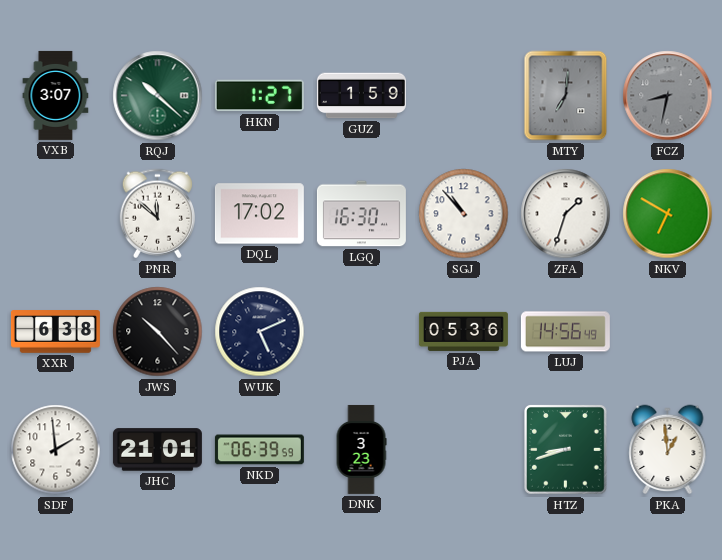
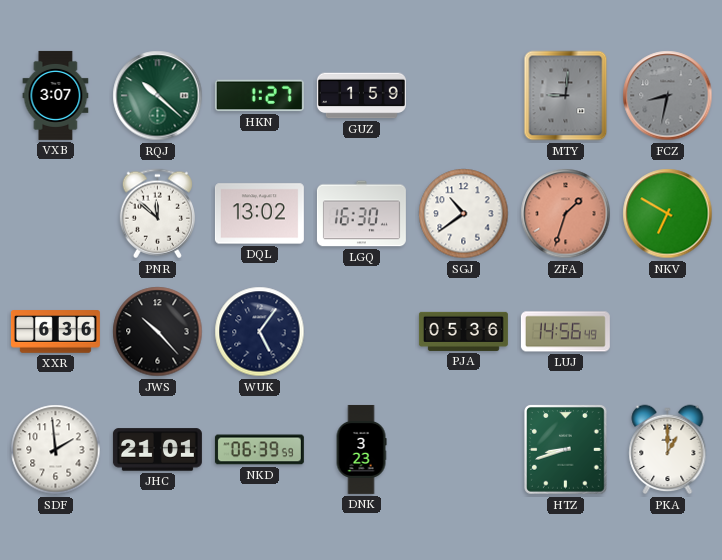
MTY: 7:01 -> 9:01
DQL: 17:02 -> 13:02
SGJ: 10:53 -> 10:39
ZFA dial: white -> salmon
XXR: 6:38 -> 6:36
WUK: 5:11 -> 5:06
PKA: 12:59 -> 1:00
